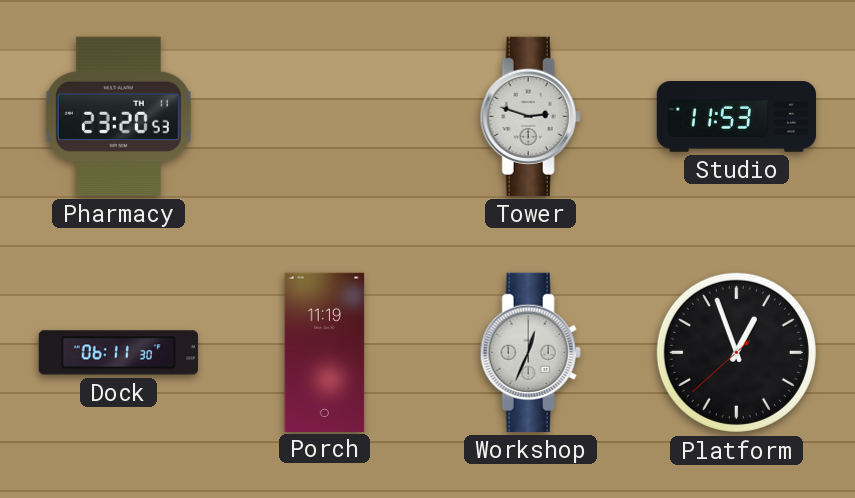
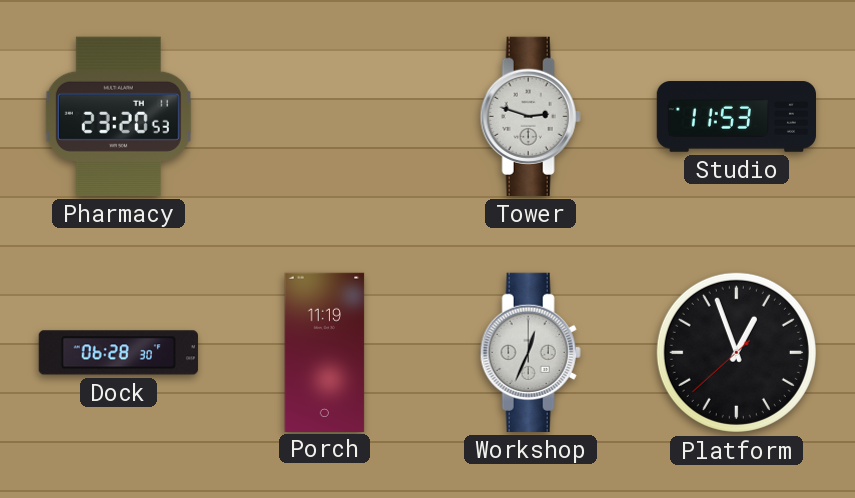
Dock: 06:11 -> 06:28
